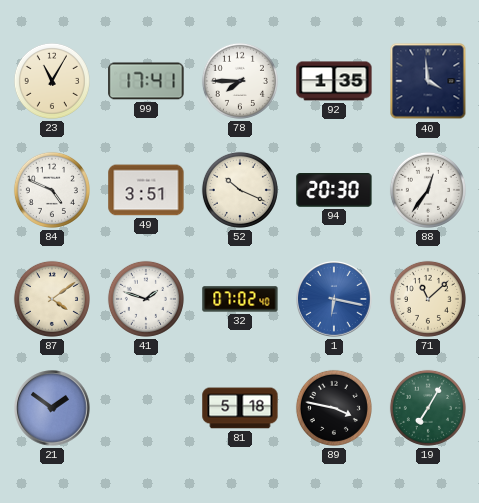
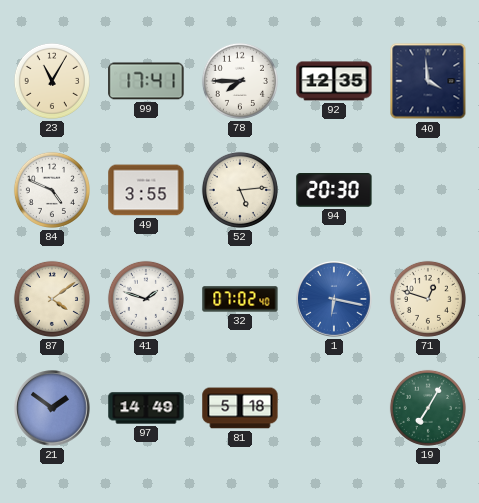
92: 1:35 -> 12:35
49: 3:51 -> 3:55
52: 10:19 -> 5:14
88: 12:36 -> none
71: 11:08 -> 12:48
97: none -> 14:49
89: 3:47 -> none
